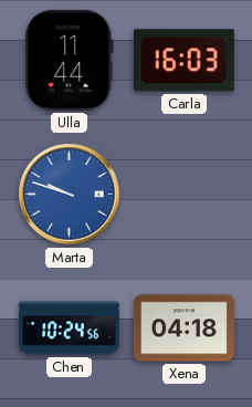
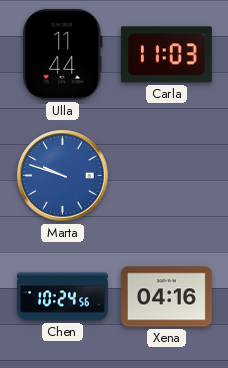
Carla: 16:03 -> 11:03
Xena: 04:18 -> 04:16
